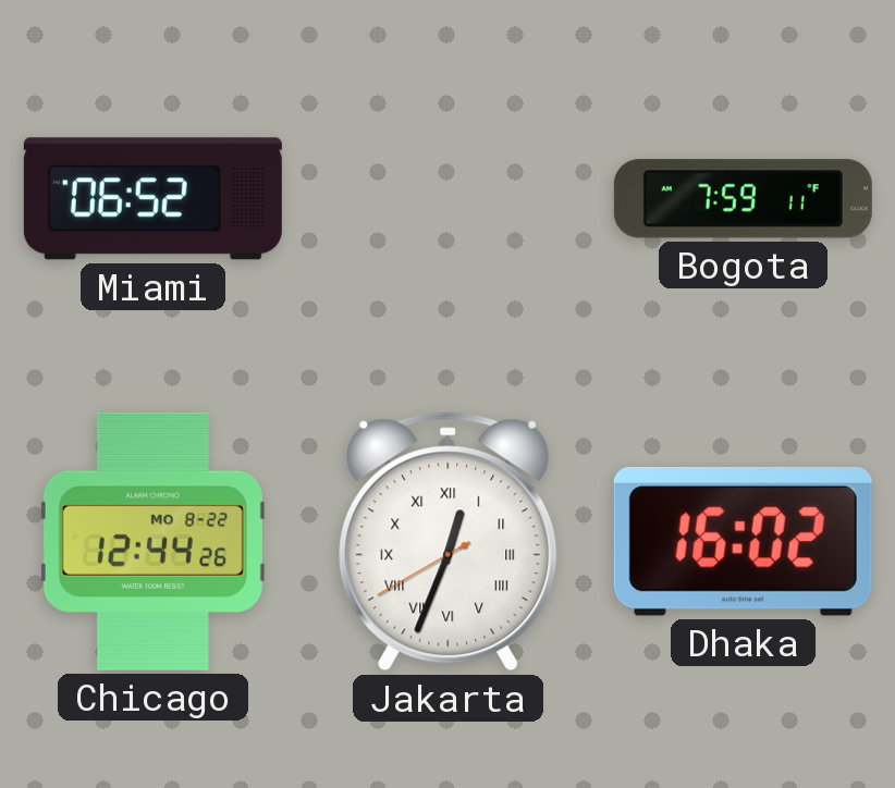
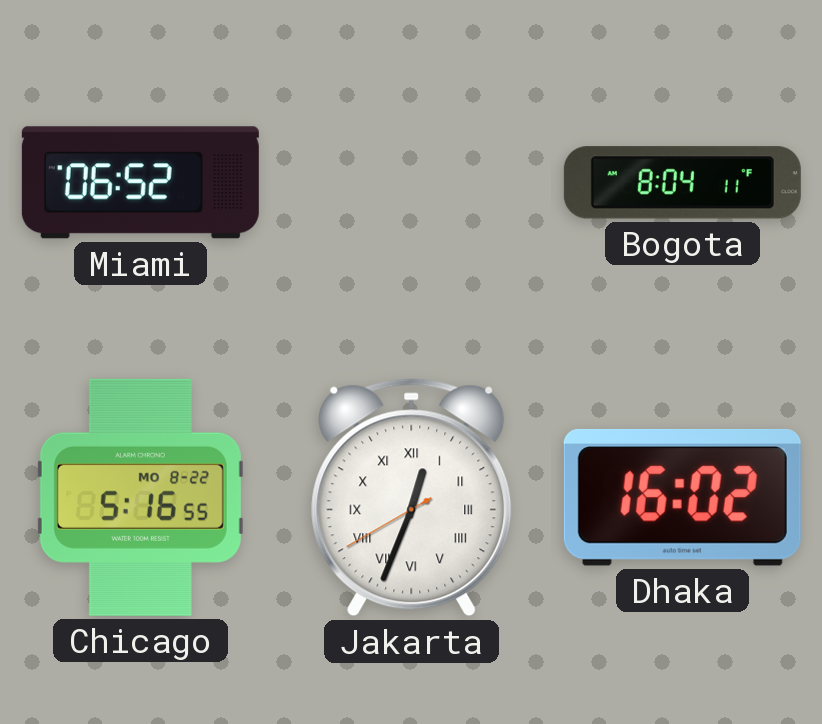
Bogota: 7:59 -> 8:04
Chicago: 12:44 -> 5:16
